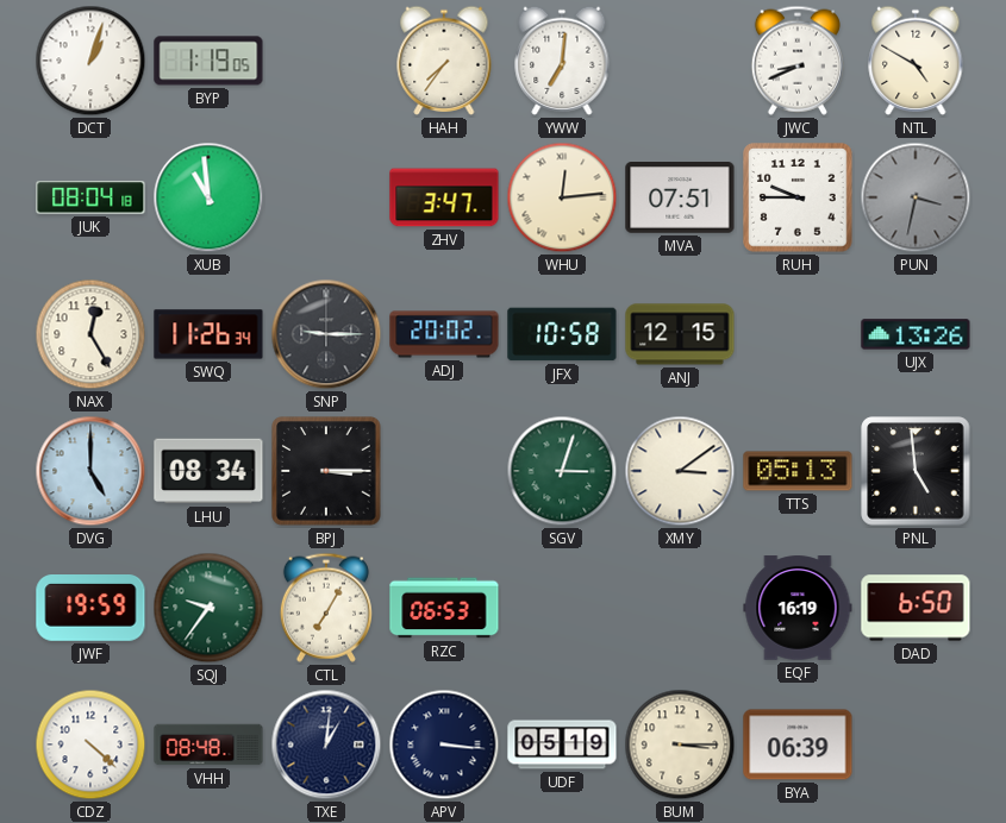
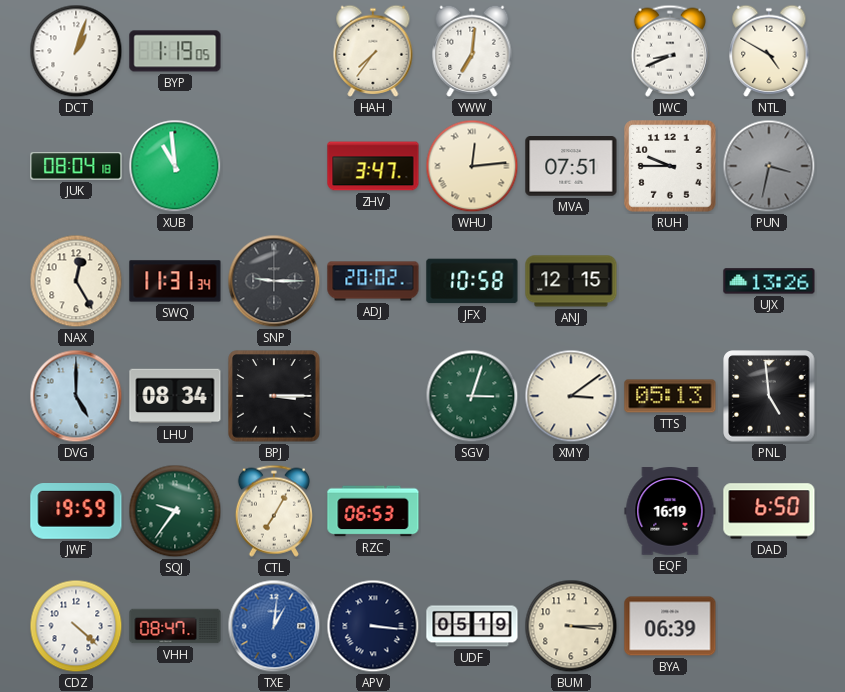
SWQ: 11:26 -> 11:31
VHH: 08:48 -> 08:47
TXE dial: navy -> blue
